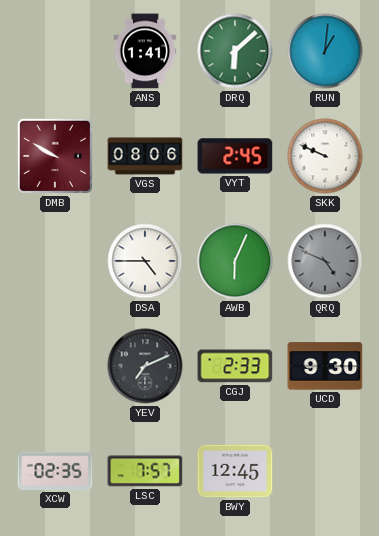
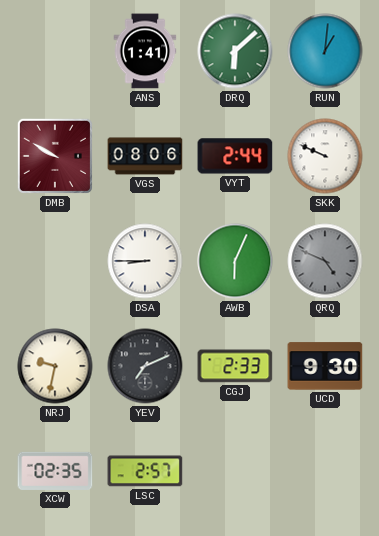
VYT: 2:45 -> 2:44
DSA: 4:45 -> 8:45
NRJ: none -> 9:32
LSC: 7:57 -> 2:57
BWY: 12:45 -> none
